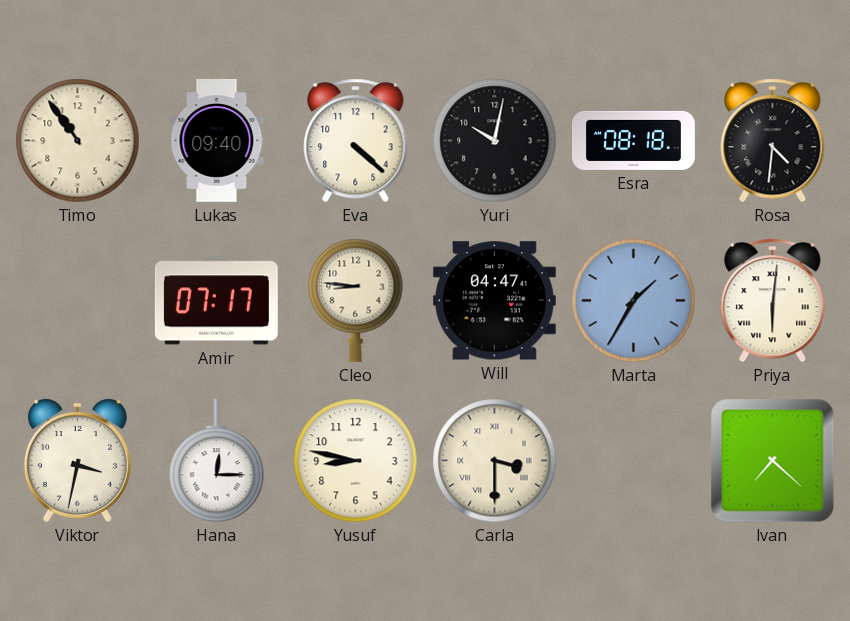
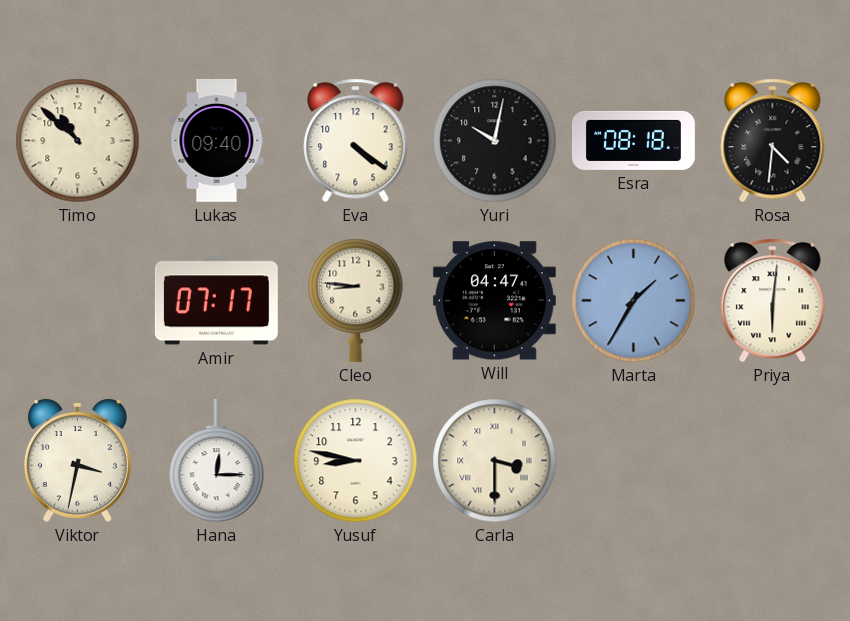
Timo: 10:54 -> 10:52
Eva: 4:22 -> 4:21
Ivan: 7:22 -> none
